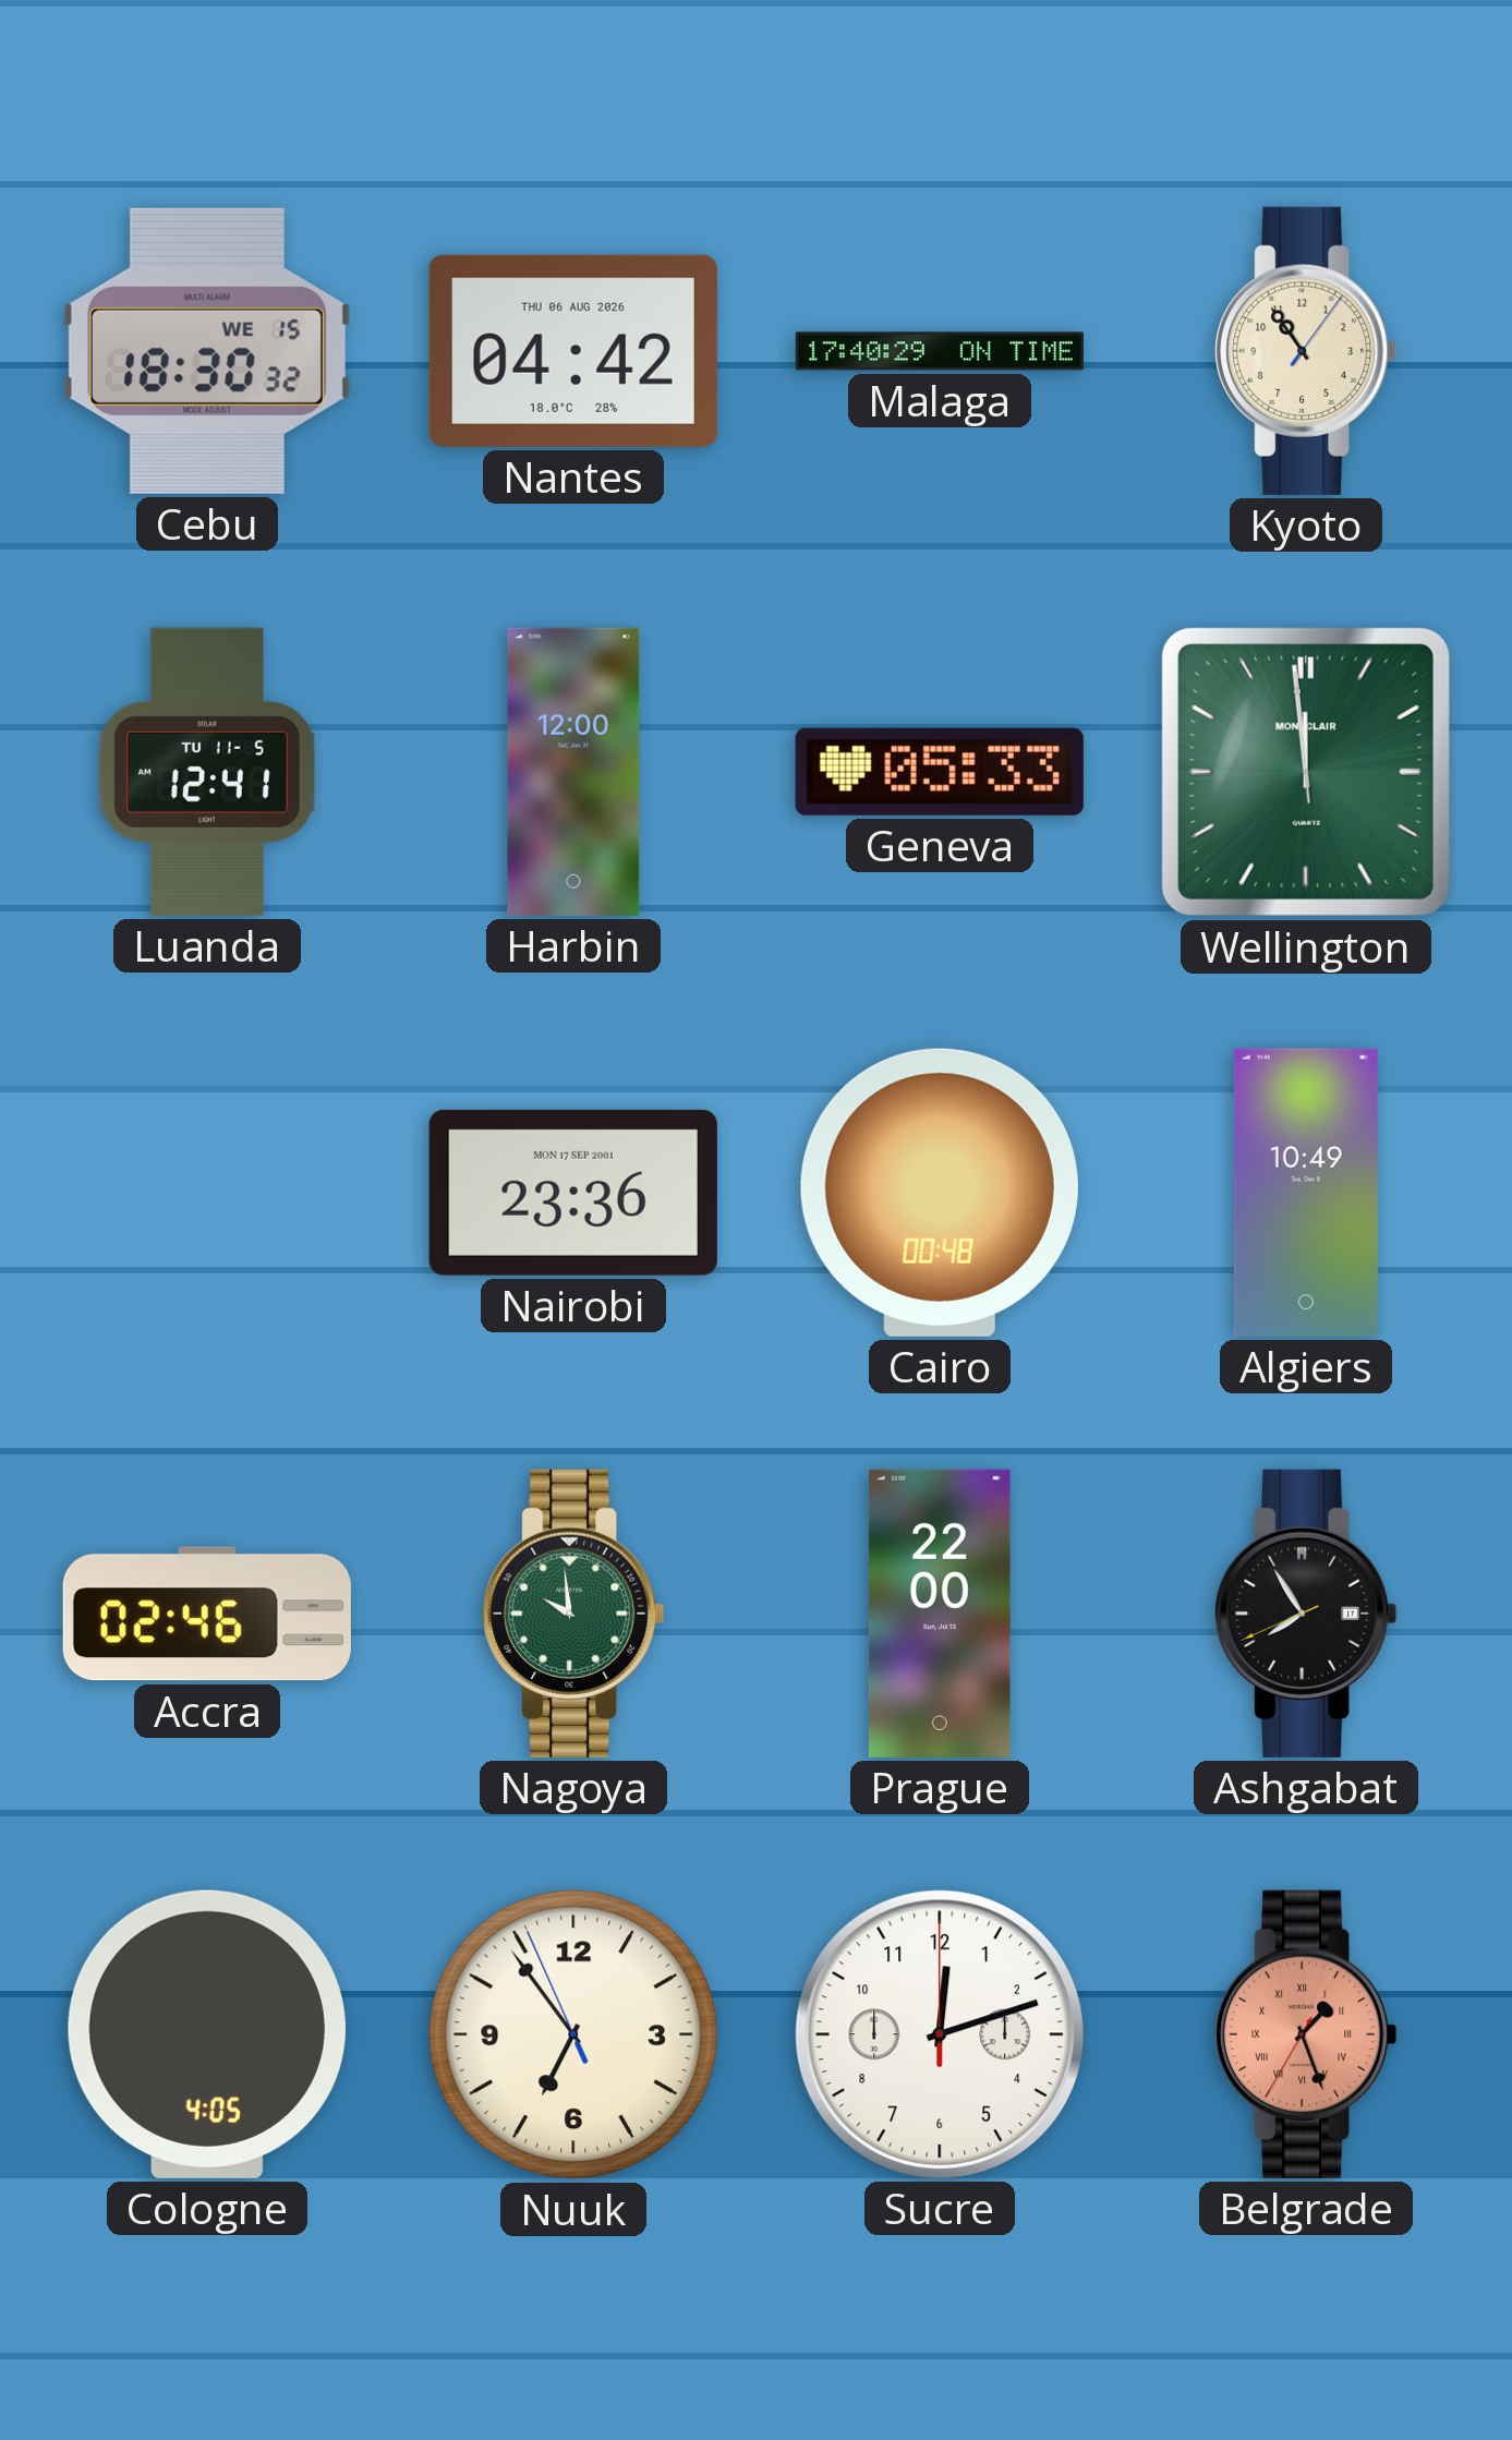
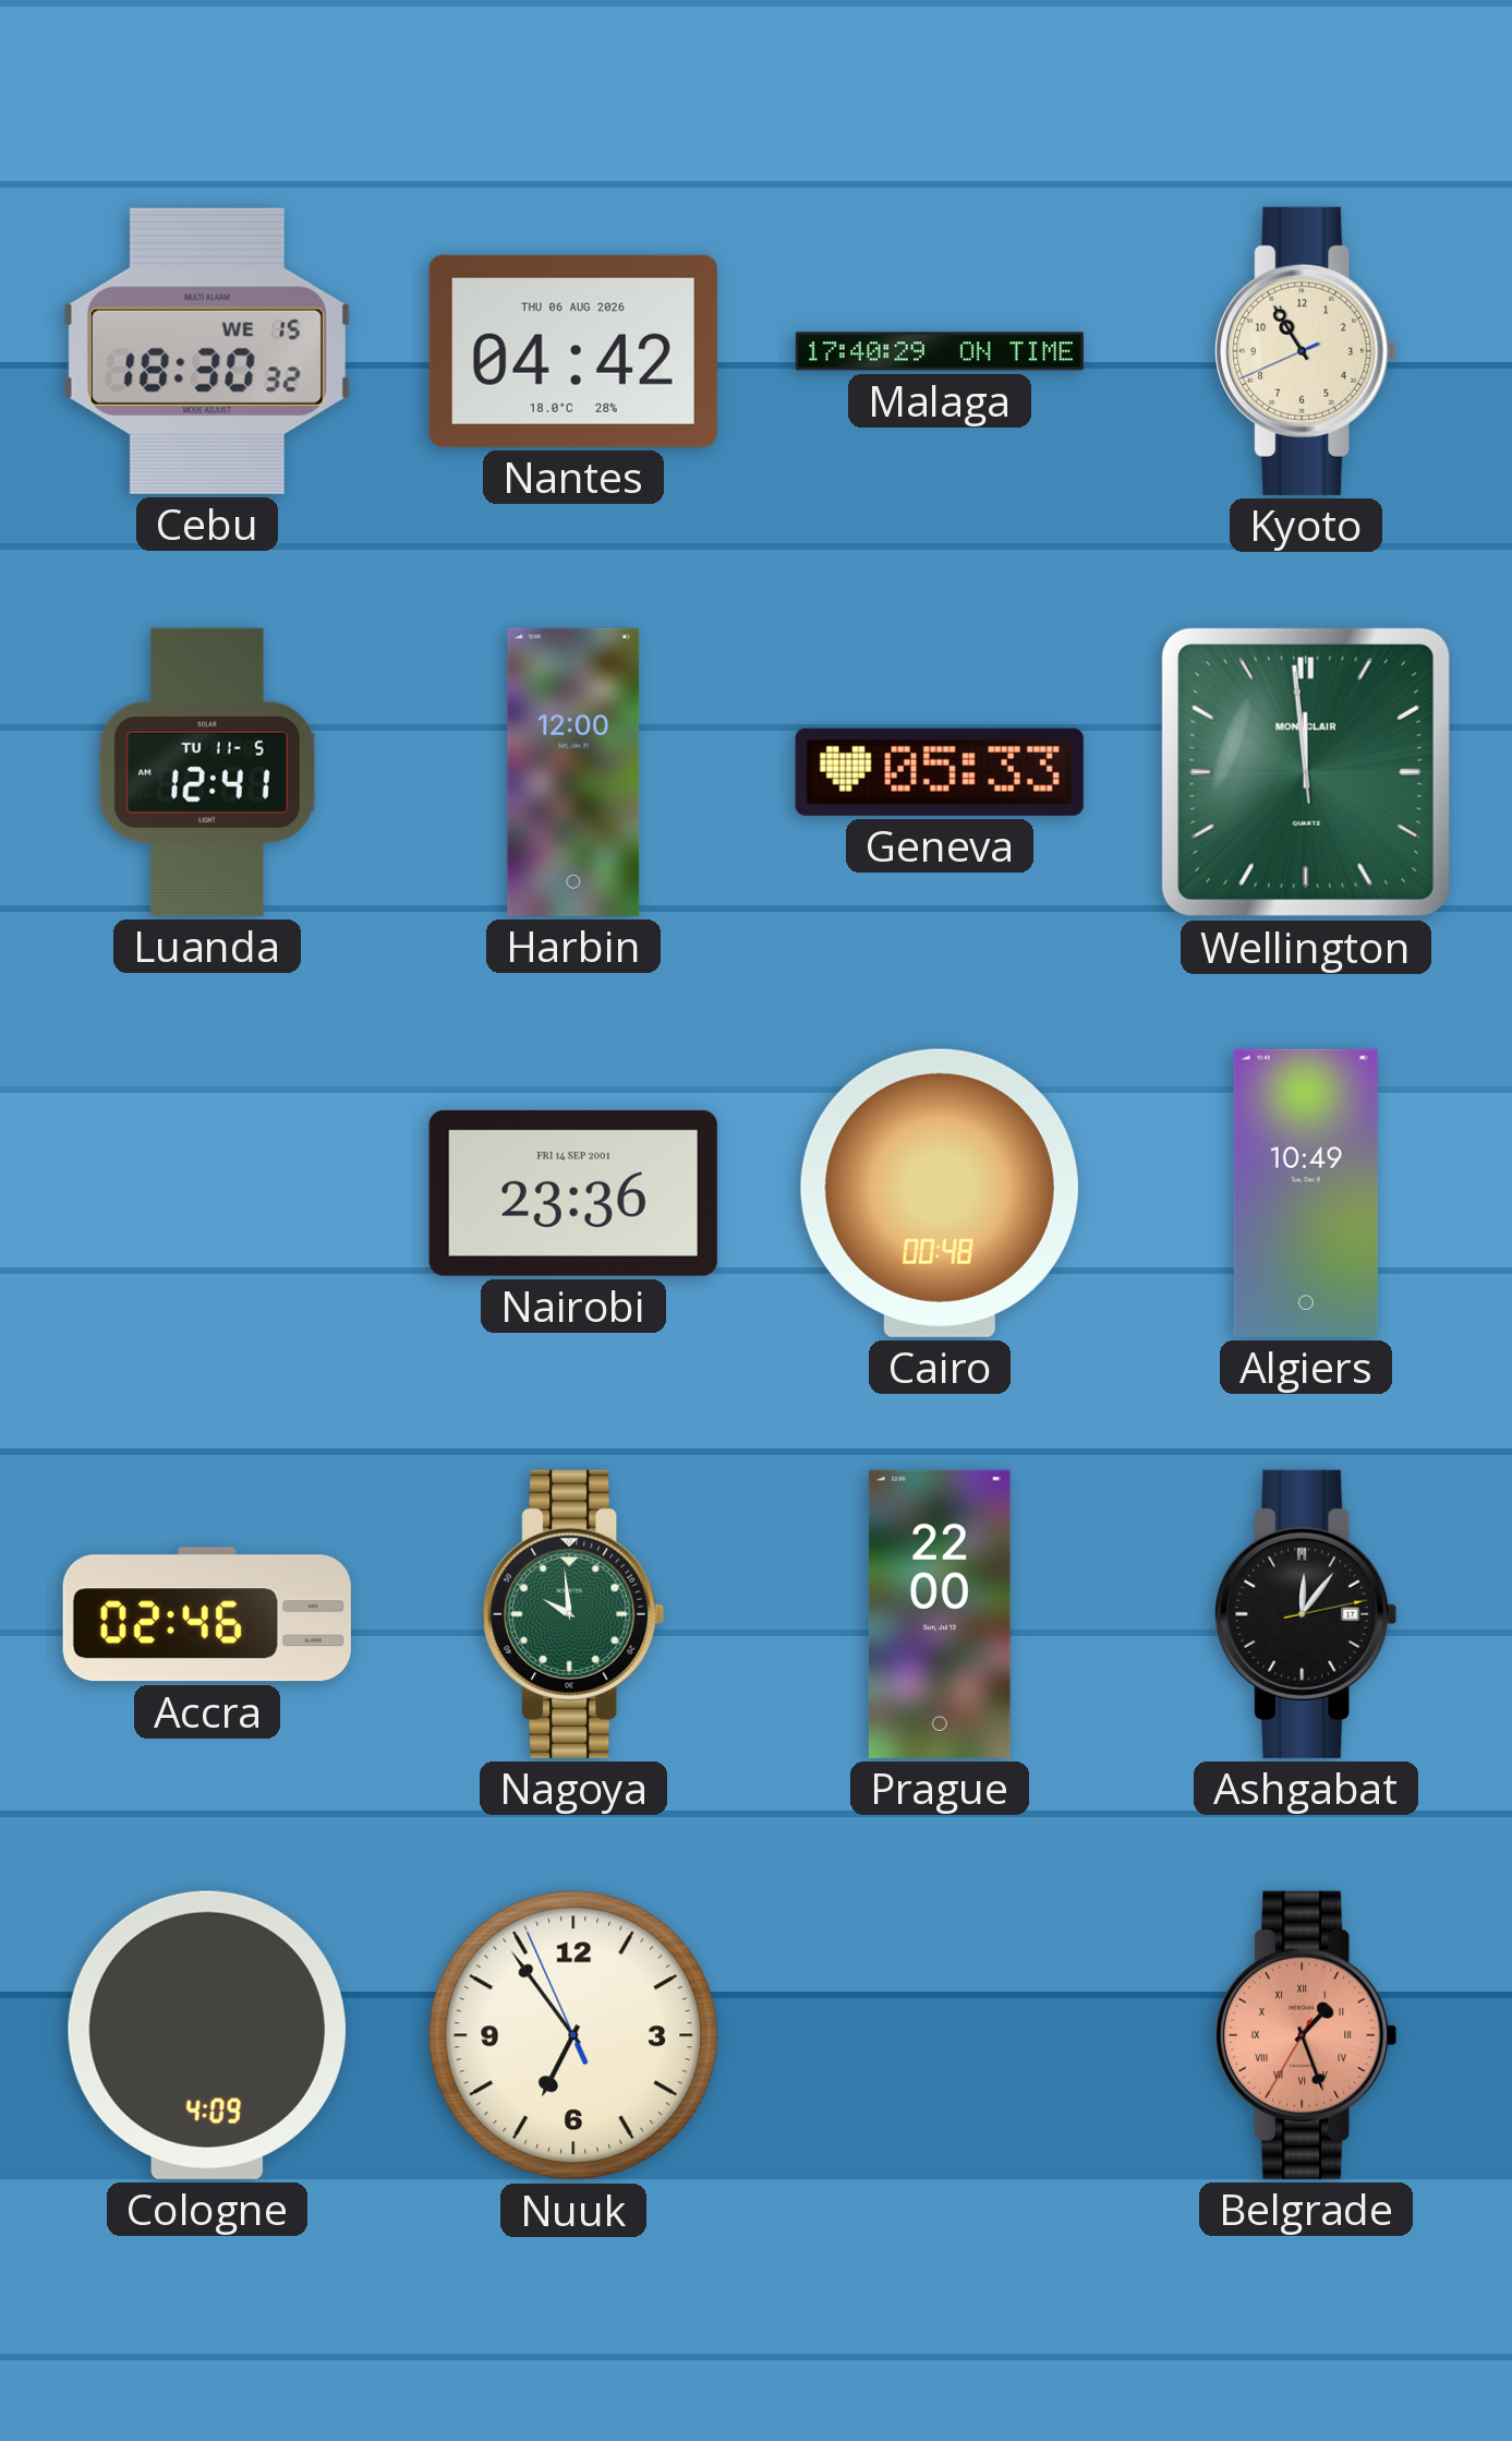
Kyoto: 10:54:06 -> 10:54:41
Nairobi date: MON 17 SEP 2001 -> FRI 14 SEP 2001
Ashgabat: 7:54 -> 12:06
Cologne: 4:05 -> 4:09
Sucre: 12:12 -> none
